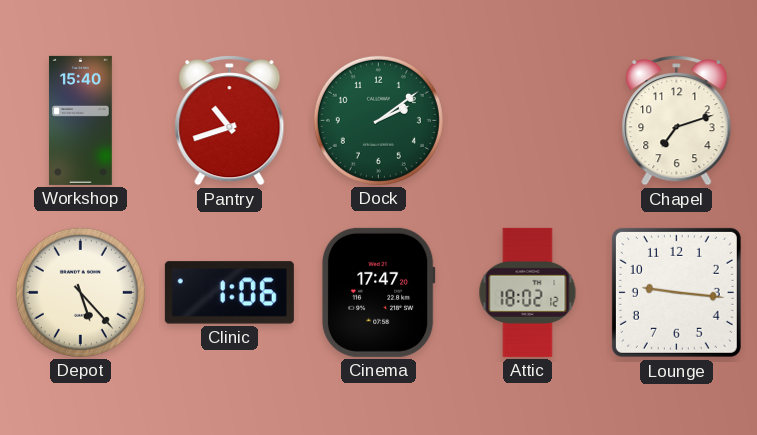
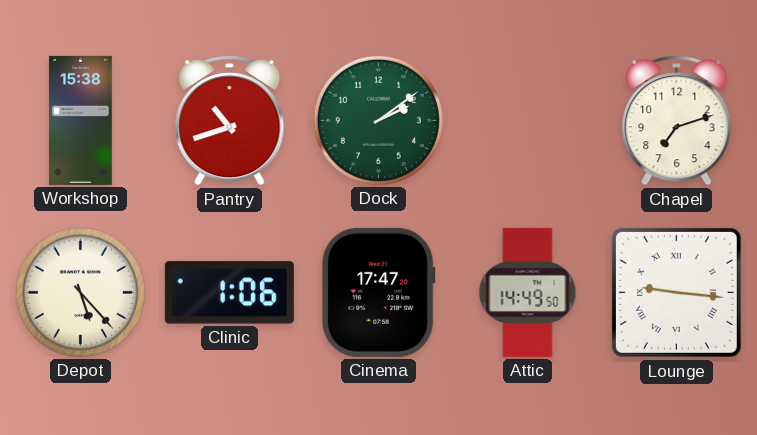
Workshop: 15:40 -> 15:38
Attic: 18:02 -> 14:49
Lounge numerals: Arabic -> Roman
